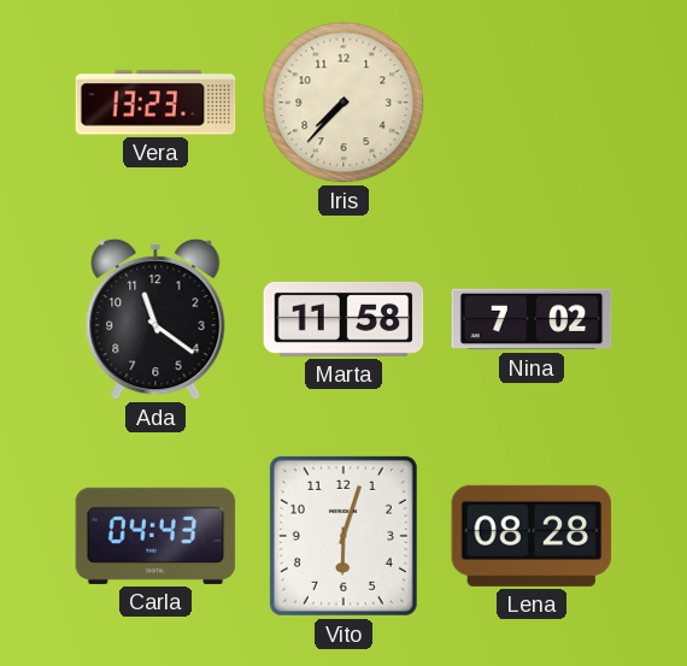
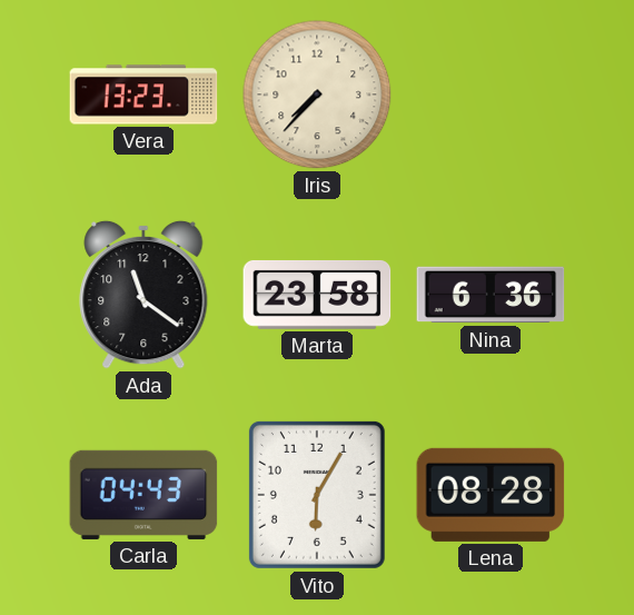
Marta: 11:58 -> 23:58
Nina: 7:02 -> 6:36
Vito: 6:03 -> 6:05
